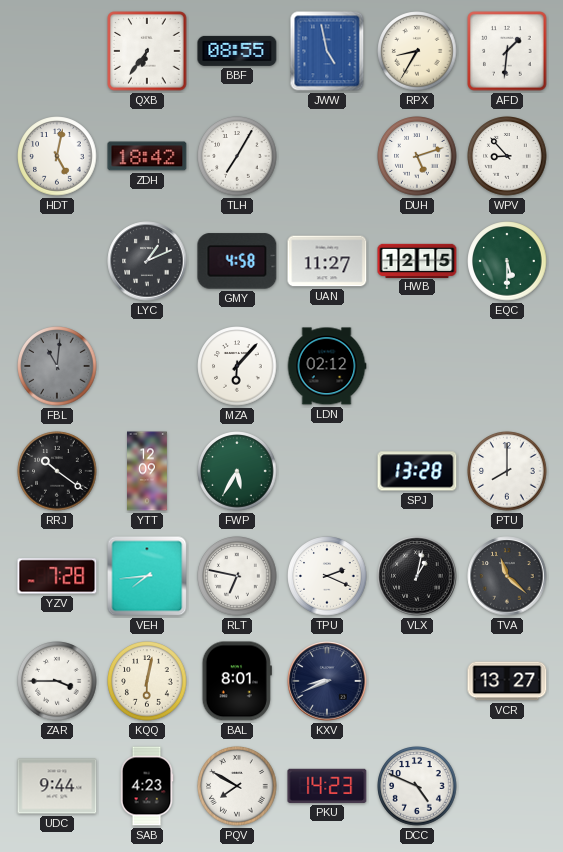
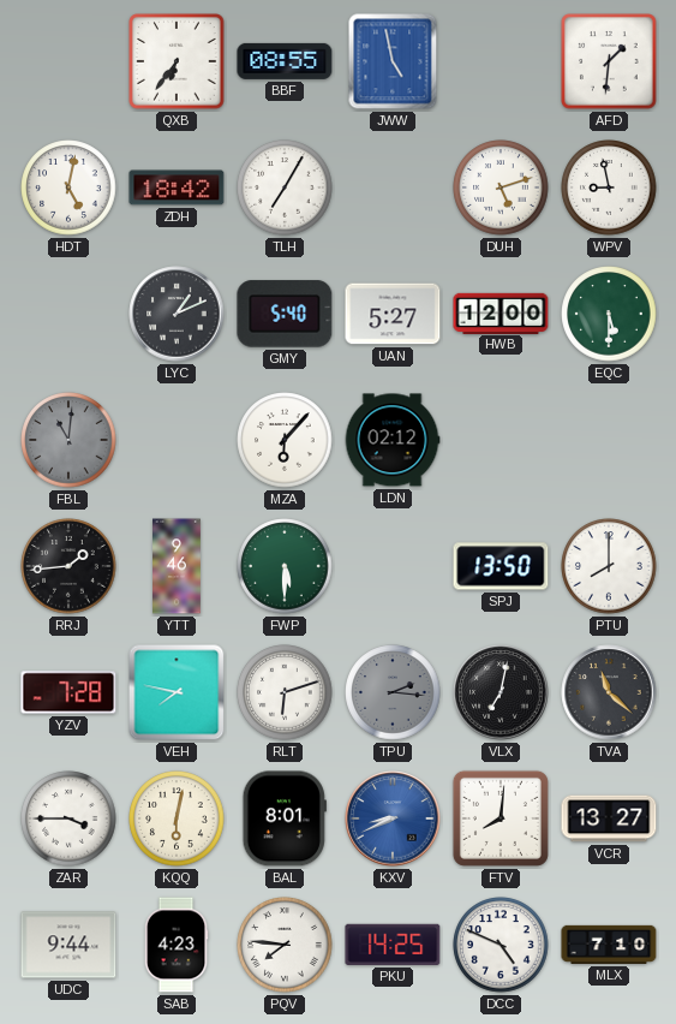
RPX: 8:35 -> none
WPV: 8:53 -> 8:58
GMY: 4:58 -> 5:40
UAN: 11:27 -> 5:27
HWB: 12:15 -> 12:00
RRJ: 10:21 -> 1:44
YTT: 12:09 -> 9:46
FWP: 5:35 -> 5:30
SPJ: 13:28 -> 13:50
VEH: 7:44 -> 7:47
RLT: 6:47 -> 6:12
TPU: 2:19 -> 2:16
TPU dial: white -> grey
VLX: 1:02 -> 7:02
KXV dial: navy -> blue
FTV: none -> 8:01
PQV: 7:50 -> 7:46
PKU: 14:23 -> 14:25
MLX: none -> 7:10
